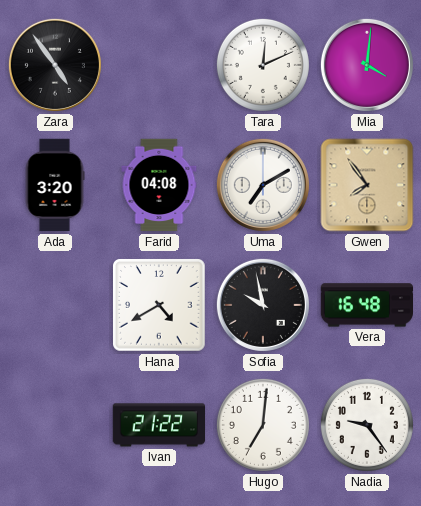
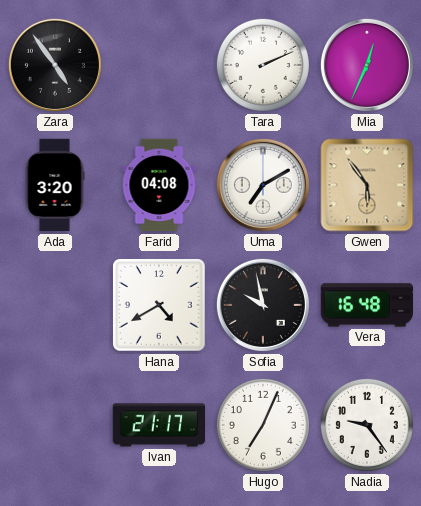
Tara: 12:11 -> 2:11
Mia: 4:01 -> 12:34
Gwen: 7:54 -> 5:54
Ivan: 21:22 -> 21:17
Hugo: 7:01 -> 7:04
